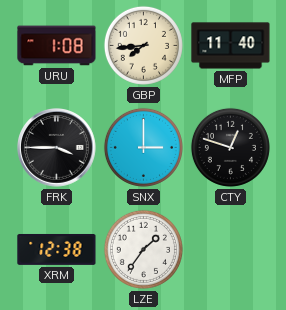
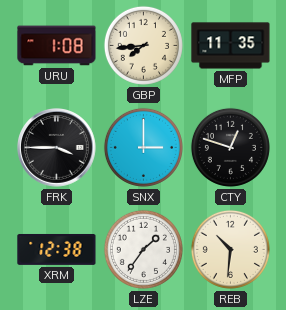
MFP: 11:40 -> 11:35
REB: none -> 10:31
